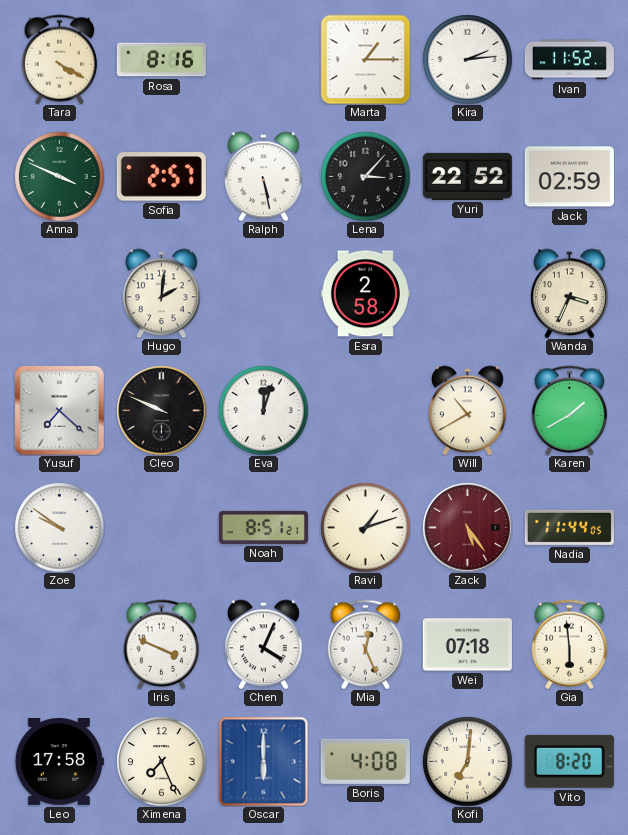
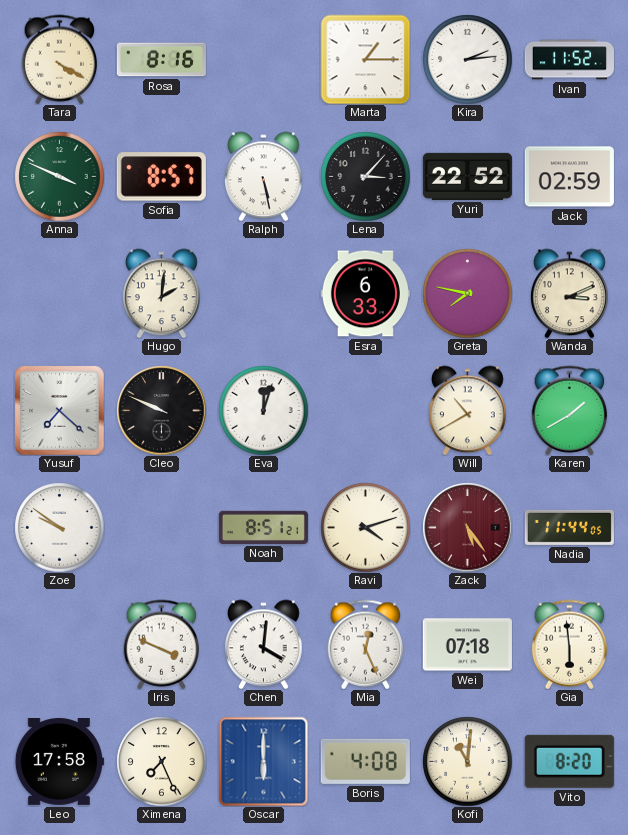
Sofia: 2:57 -> 8:57
Esra: 2:58 -> 6:33
Greta: none -> 7:47
Wanda: 3:34 -> 3:11
Ravi: 1:12 -> 4:12
Chen: 4:04 -> 4:01
Kofi: 7:01 -> 11:01
